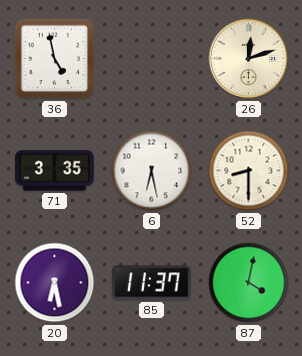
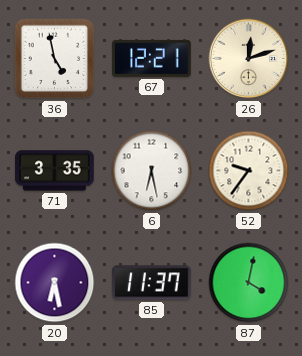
67: none -> 12:21
52: 8:30 -> 9:36
